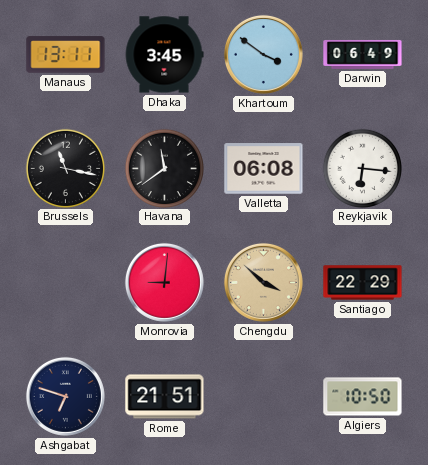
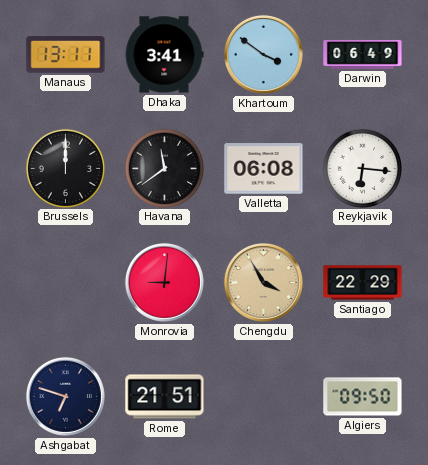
Dhaka: 3:45 -> 3:41
Brussels: 11:17 -> 12:00
Chengdu: 3:52 -> 3:55
Algiers: 10:50 -> 09:50
